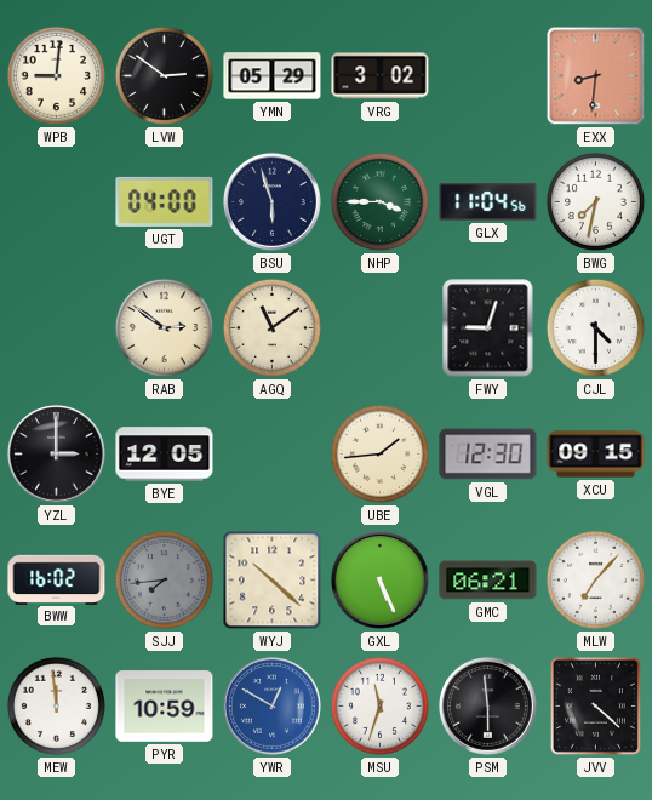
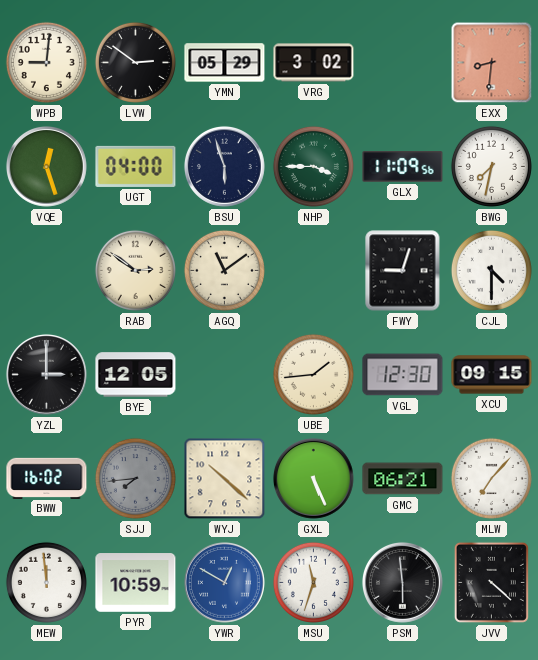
VQE: none -> 12:27
GLX: 11:04 -> 11:09
